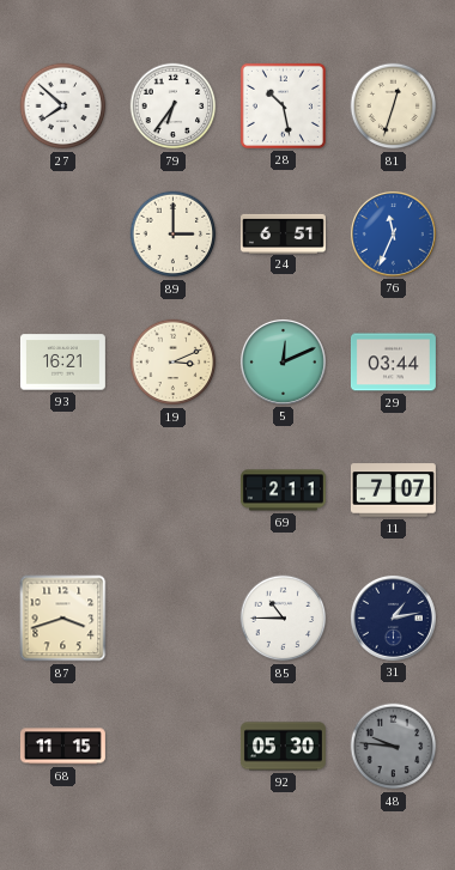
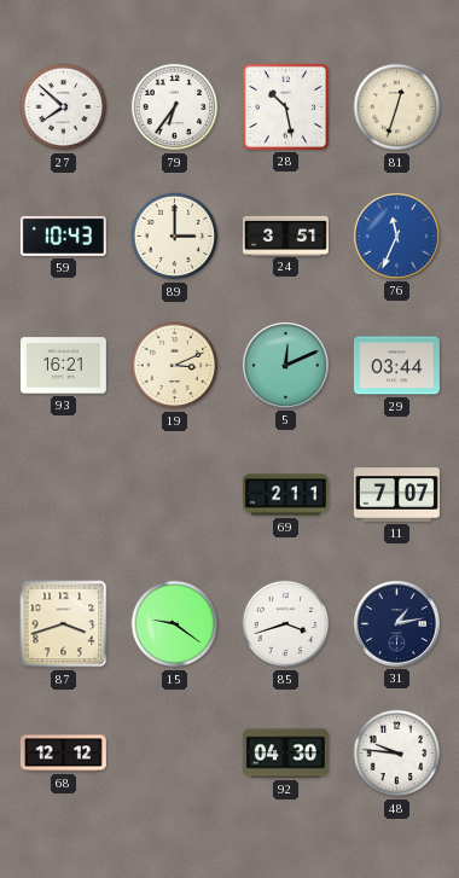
59: none -> 10:43
24: 6:51 -> 3:51
15: none -> 9:21
85: 10:45 -> 3:42
68: 11:15 -> 12:12
92: 05:30 -> 04:30
48 dial: grey -> white
